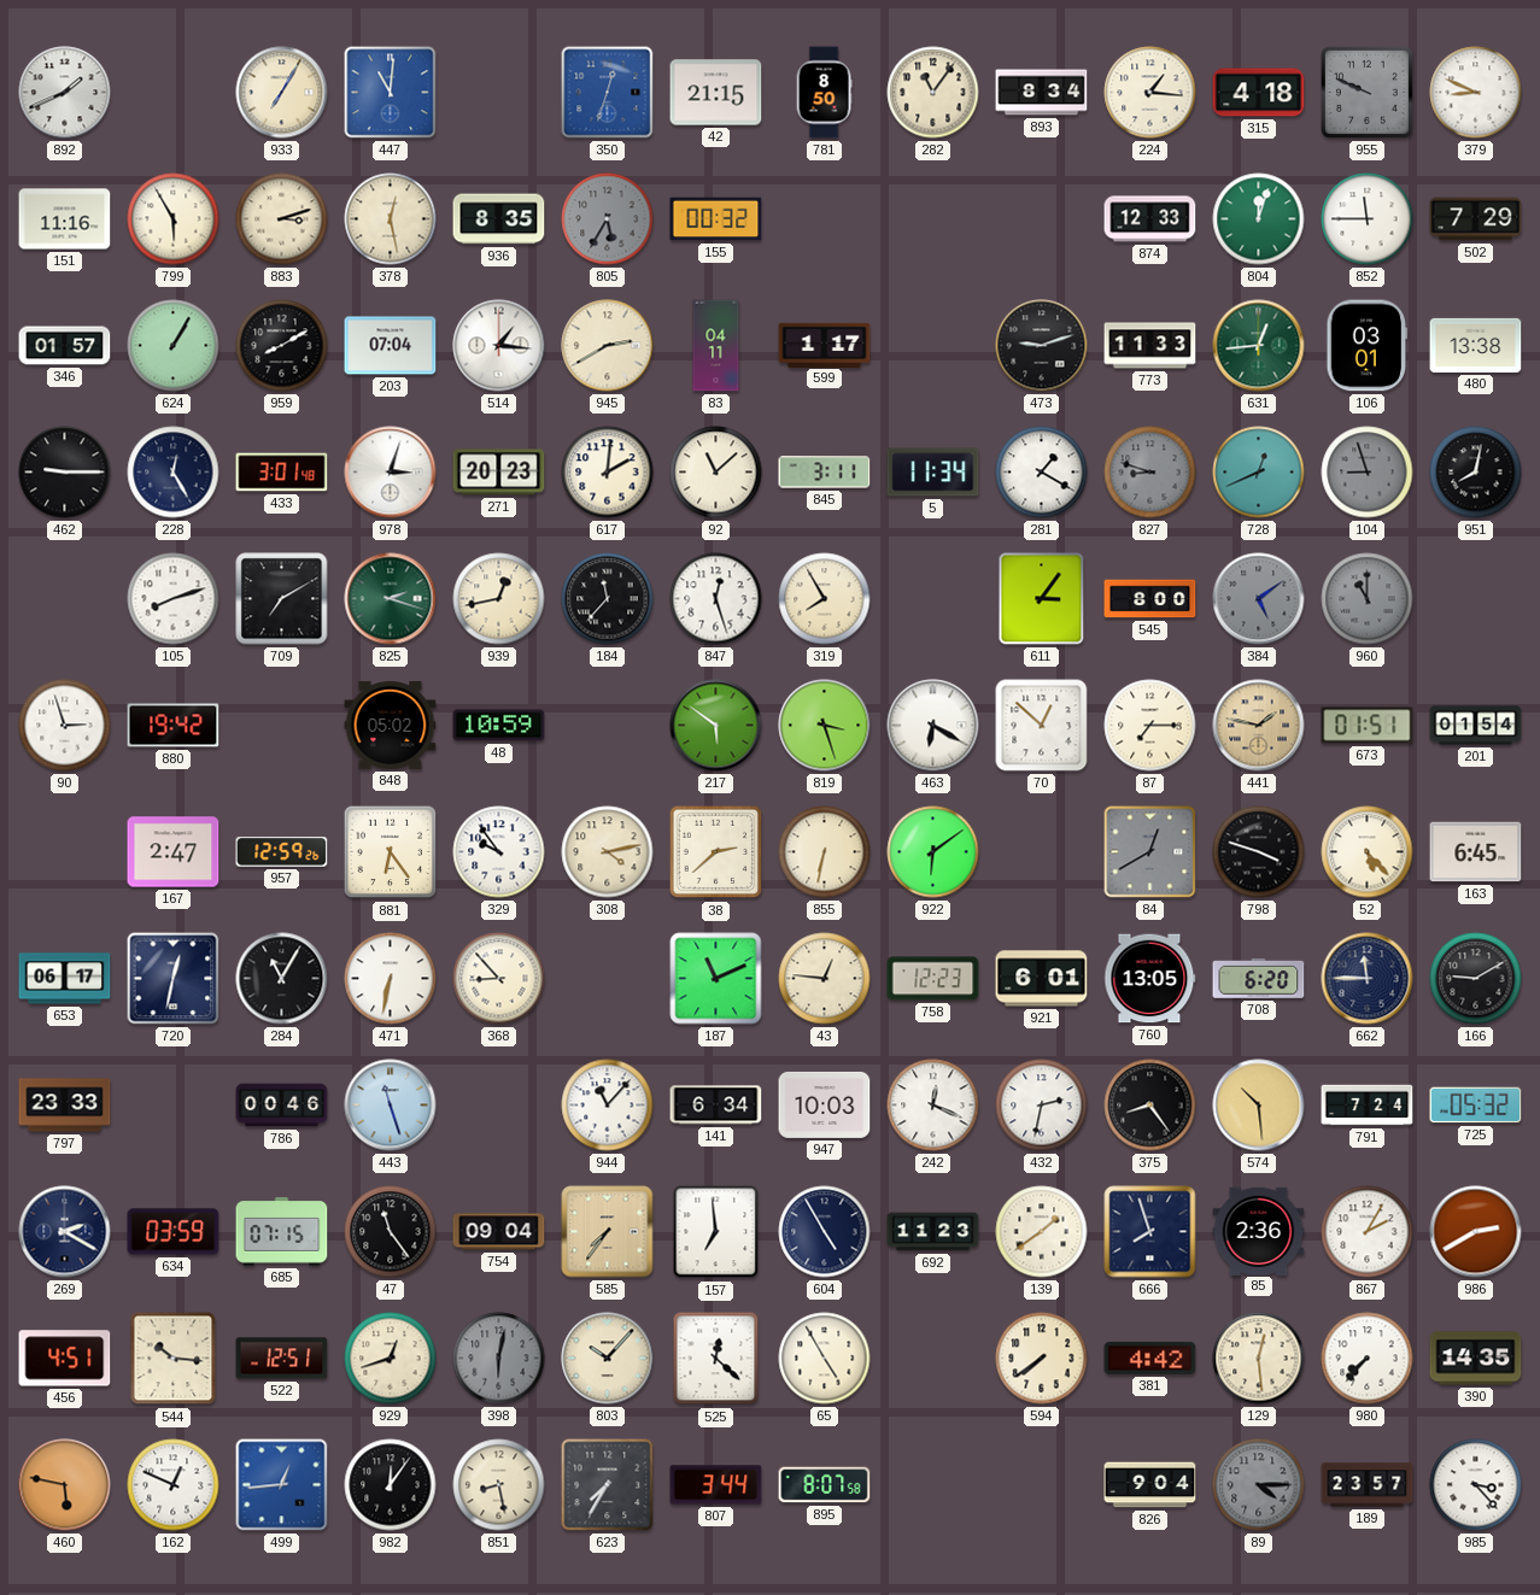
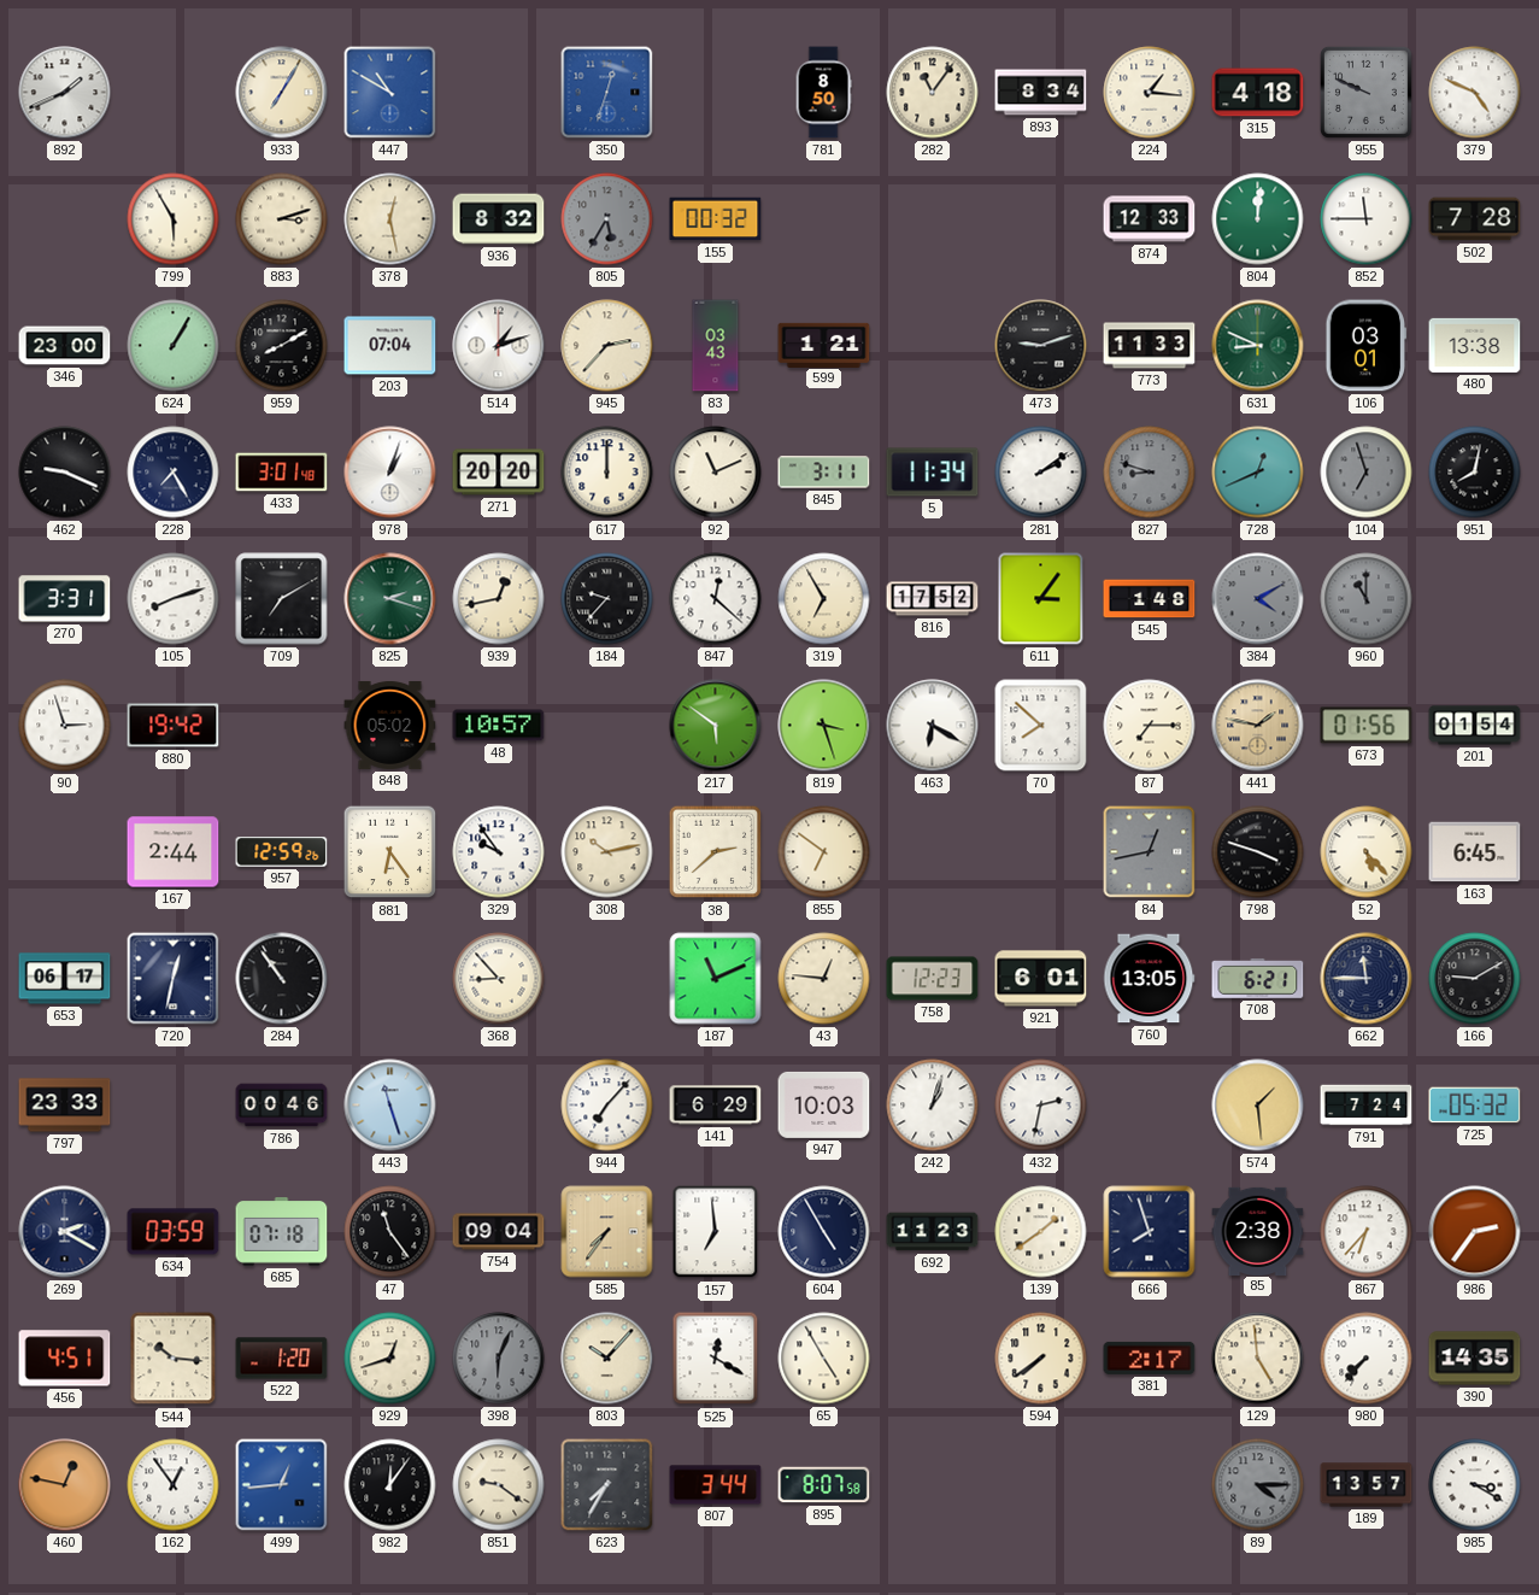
447: 11:01 -> 10:50
42: 21:15 -> none
379: 8:49 -> 4:49
151: 11:16 -> none
936: 8:35 -> 8:32
804: 12:03 -> 12:01
502: 7:29 -> 7:28
346: 01:57 -> 23:00
514: 1:16 -> 1:12
945: 2:40 -> 2:37
83: 04:11 -> 03:43
599: 1:17 -> 1:21
631: 12:44 -> 8:49
462: 9:15 -> 9:19
228: 12:25 -> 7:25
978: 3:03 -> 1:03
271: 20:23 -> 20:20
617: 2:01 -> 12:00
92: 11:08 -> 11:11
281: 1:20 -> 2:09
104: 8:57 -> 6:57
270: none -> 3:31
184: 11:37 -> 9:37
847: 12:27 -> 12:22
319: 7:55 -> 6:55
816: none -> 17:52
545: 8:00 -> 1:48
384: 5:09 -> 4:10
48: 10:59 -> 10:57
70: 12:52 -> 7:52
673: 01:51 -> 01:56
167: 2:47 -> 2:44
308: 4:13 -> 10:13
855: 6:32 -> 6:51
922: 6:09 -> none
84: 12:40 -> 12:43
284: 11:05 -> 10:54
471: 6:32 -> none
708: 6:20 -> 6:21
944: 11:07 -> 7:07
141: 6:34 -> 6:29
242: 12:19 -> 1:03
375: 8:24 -> none
574: 10:29 -> 1:29
685: 07:15 -> 07:18
85: 2:36 -> 2:38
867: 2:05 -> 6:37
986: 2:40 -> 2:36
522: 12:51 -> 1:20
398: 6:02 -> 6:04
525: 12:22 -> 12:20
381: 4:42 -> 2:17
129: 12:29 -> 4:59
460: 5:47 -> 12:47
162: 12:49 -> 12:54
851: 8:28 -> 9:21
826: 9:04 -> none
189: 23:57 -> 13:57
985: 3:23 -> 3:20
